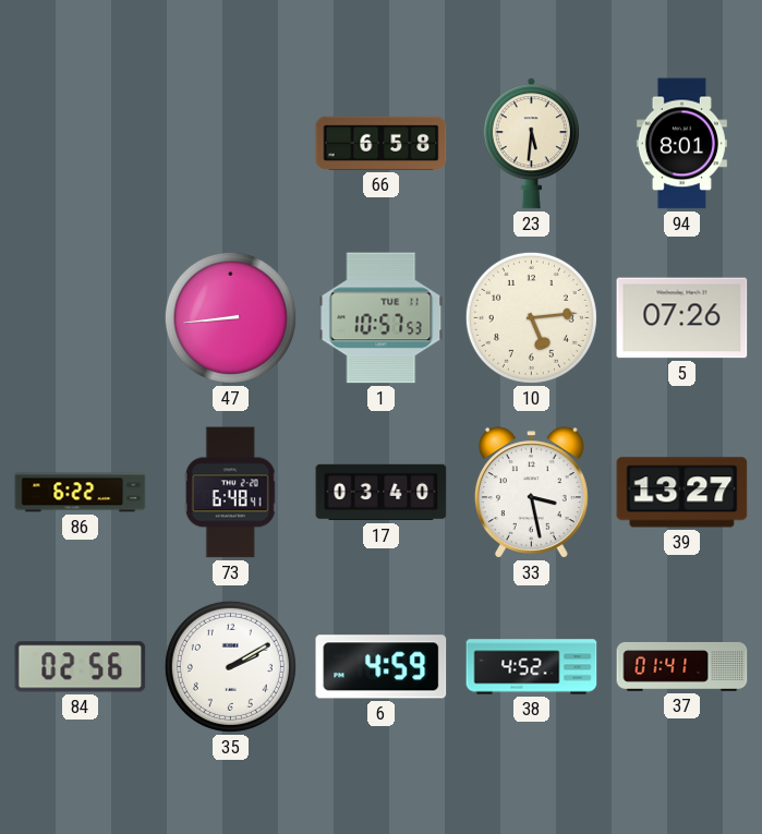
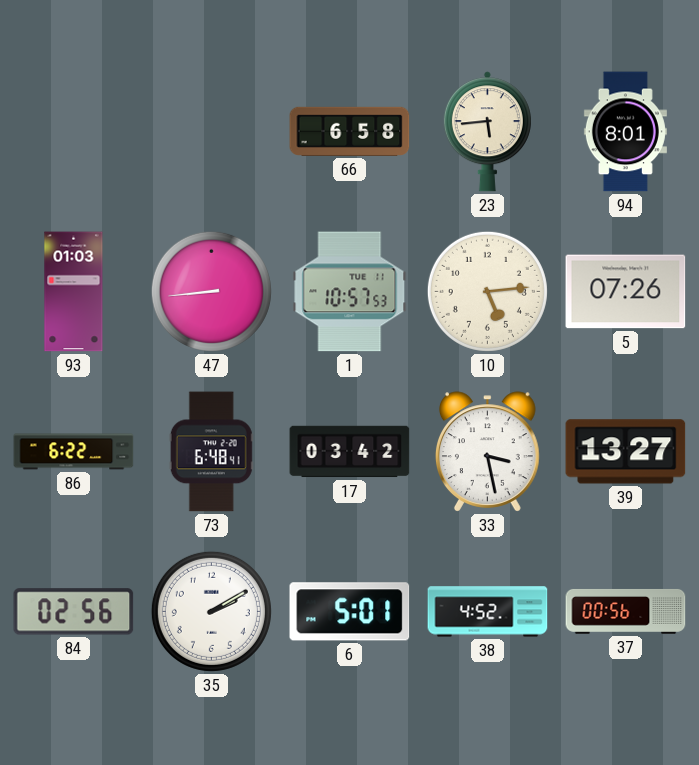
23: 5:31 -> 5:44
93: none -> 01:03
17: 03:40 -> 03:42
6: 4:59 -> 5:01
37: 01:41 -> 00:56
